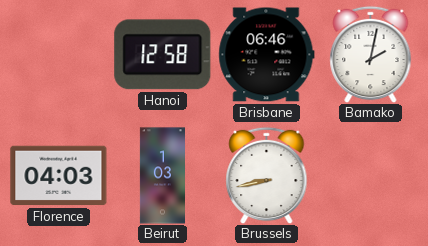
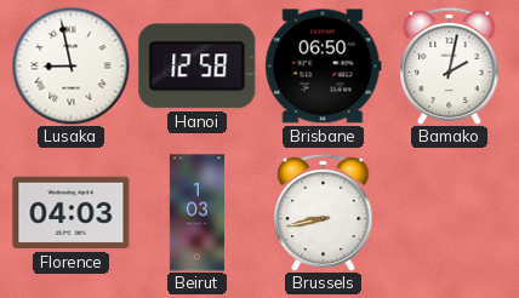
Lusaka: none -> 8:58
Brisbane: 06:46 -> 06:50
